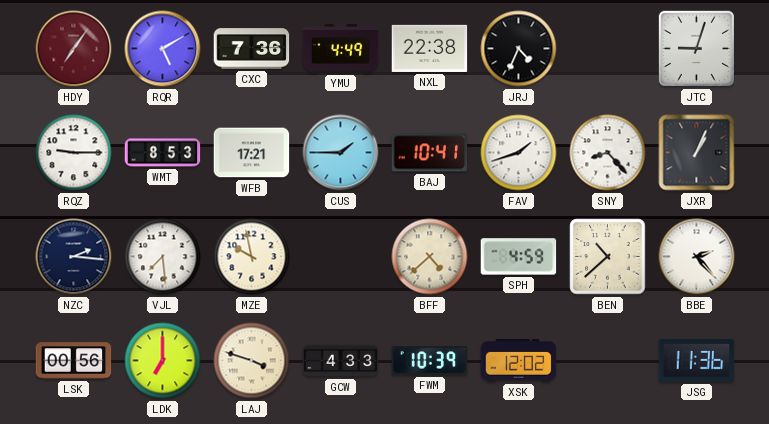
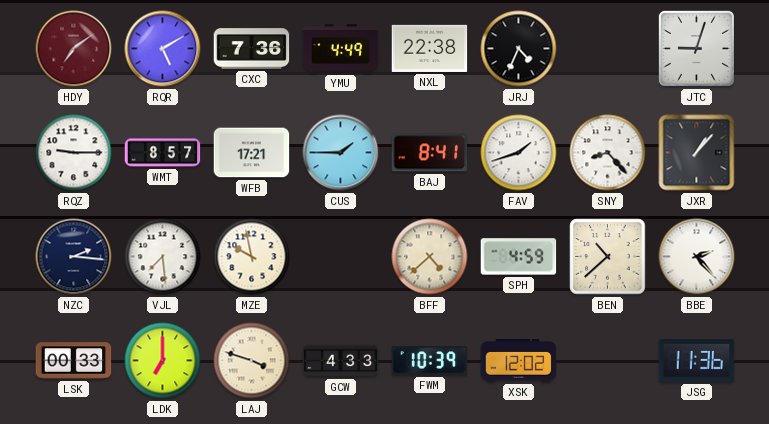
HDY: 7:06 -> 7:09
WMT: 8:53 -> 8:57
BAJ: 10:41 -> 8:41
JXR: 1:04 -> 1:07
LSK: 00:56 -> 00:33
